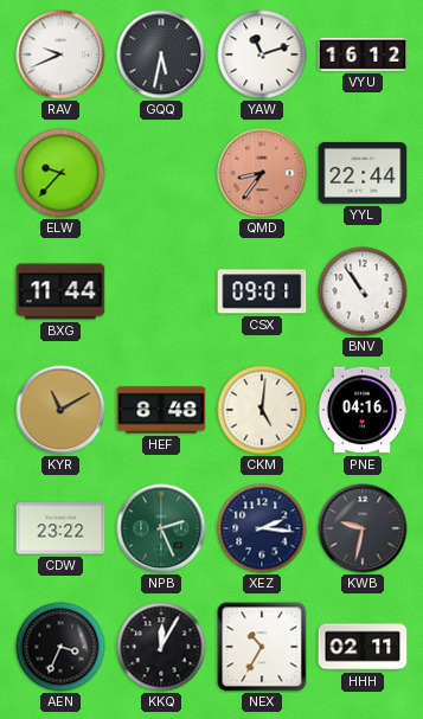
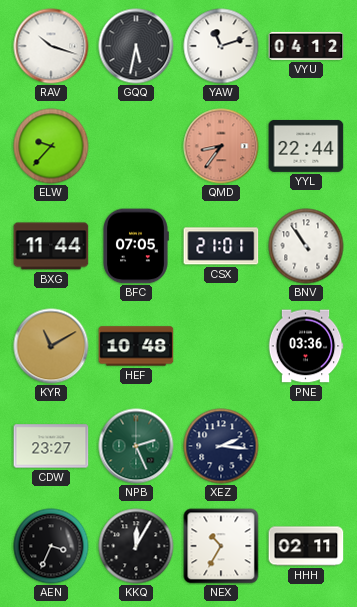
RAV: 9:41 -> 10:18
VYU: 16:12 -> 04:12
BFC: none -> 07:05
CSX: 09:01 -> 21:01
HEF: 8:48 -> 10:48
CKM: 5:01 -> none
PNE: 04:16 -> 03:36
CDW: 23:22 -> 23:27
KWB: 9:32 -> none
